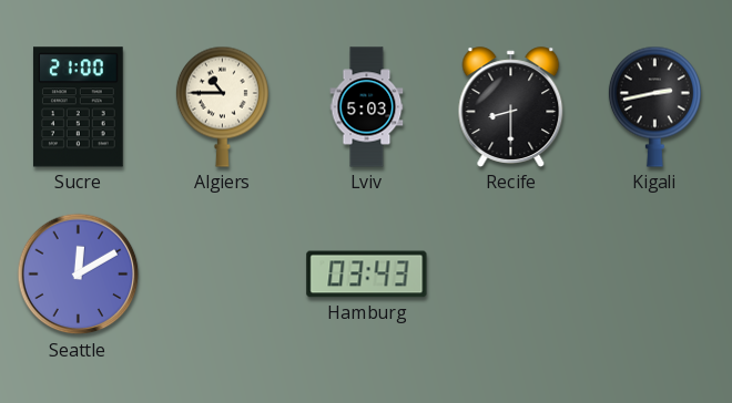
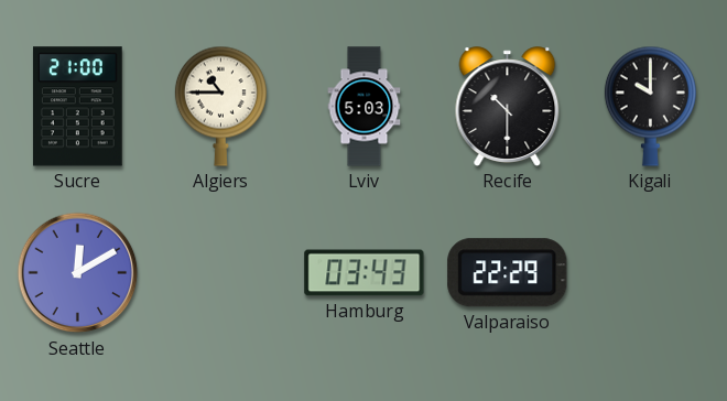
Recife: 8:30 -> 10:30
Kigali: 2:43 -> 10:00
Valparaiso: none -> 22:29
